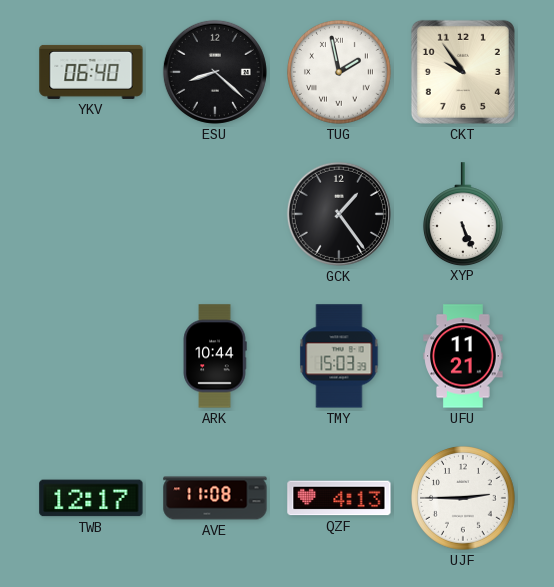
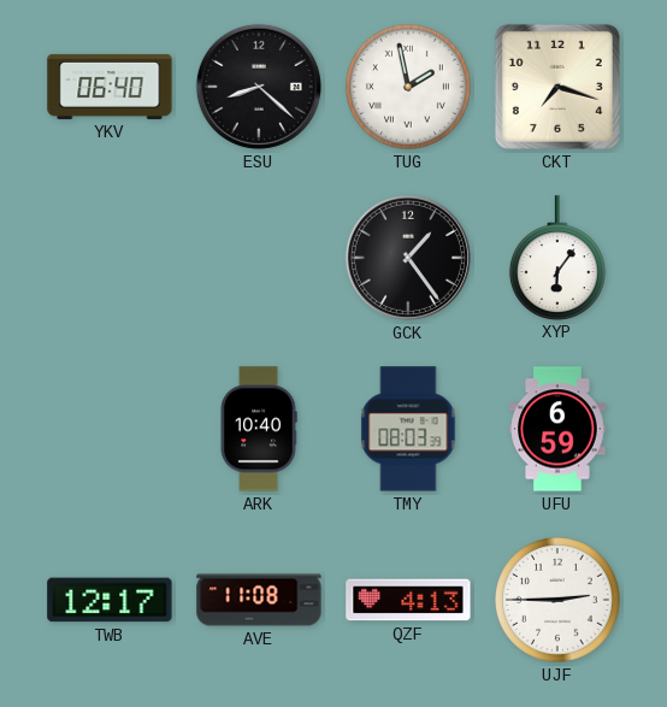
CKT: 9:54 -> 7:18
XYP: 5:26 -> 6:06
ARK: 10:44 -> 10:40
TMY: 15:03 -> 08:03
UFU: 11:21 -> 6:59
